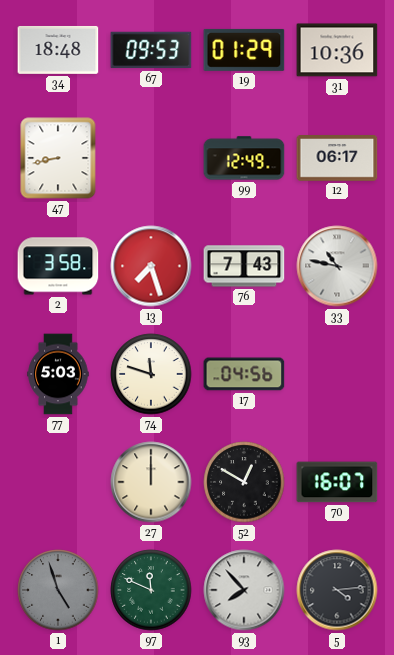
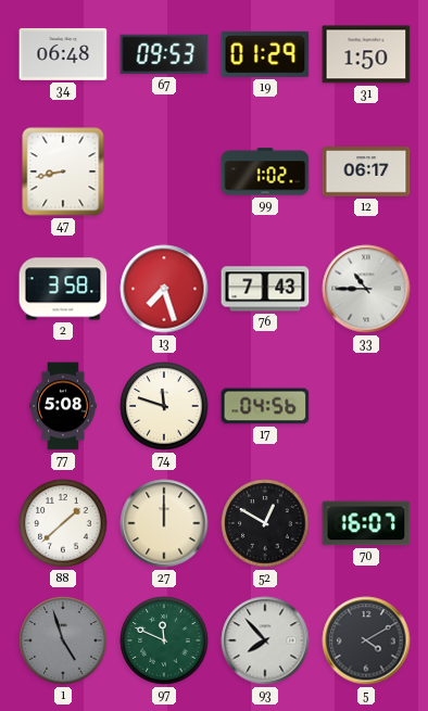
34: 18:48 -> 06:48
31: 10:36 -> 1:50
99: 12:49 -> 1:02
33: 10:47 -> 10:45
77: 5:03 -> 5:08
88: none -> 1:38
5: 4:14 -> 4:10
